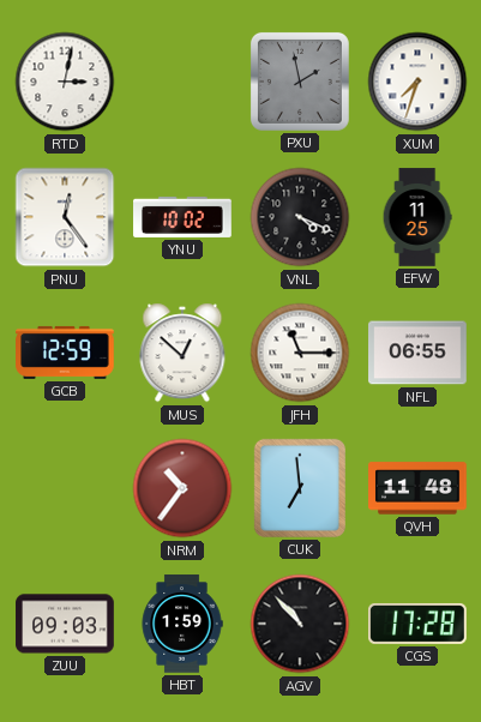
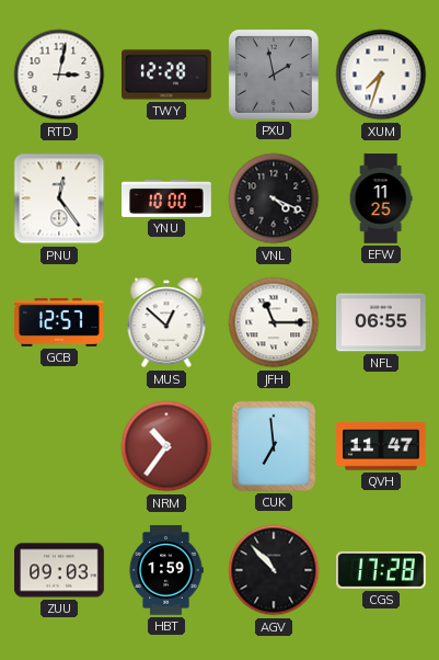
TWY: none -> 12:28
YNU: 10:02 -> 10:00
GCB: 12:59 -> 12:57
QVH: 11:48 -> 11:47
